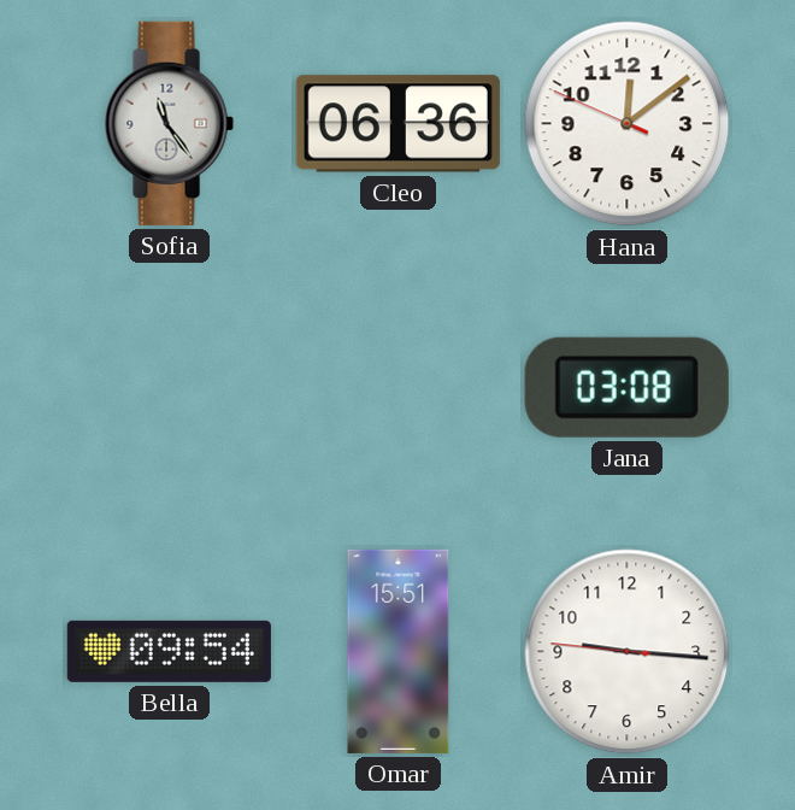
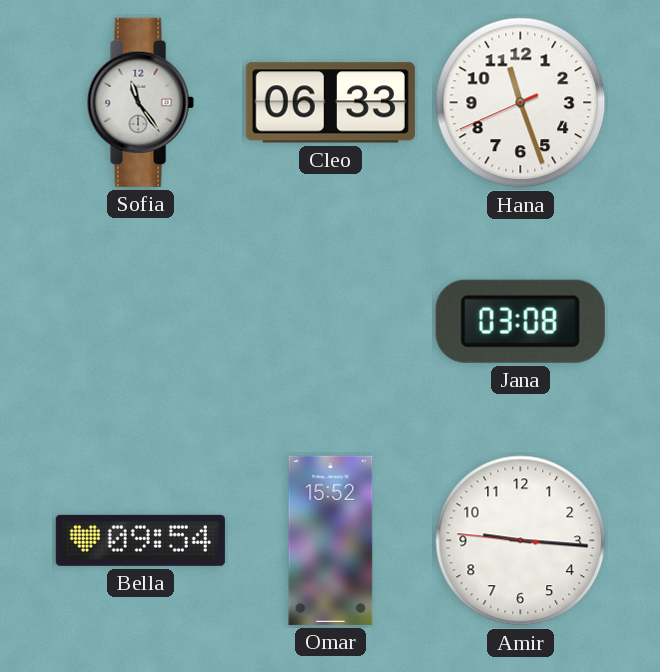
Cleo: 06:36 -> 06:33
Hana: 12:08 -> 11:26
Omar: 15:51 -> 15:52
